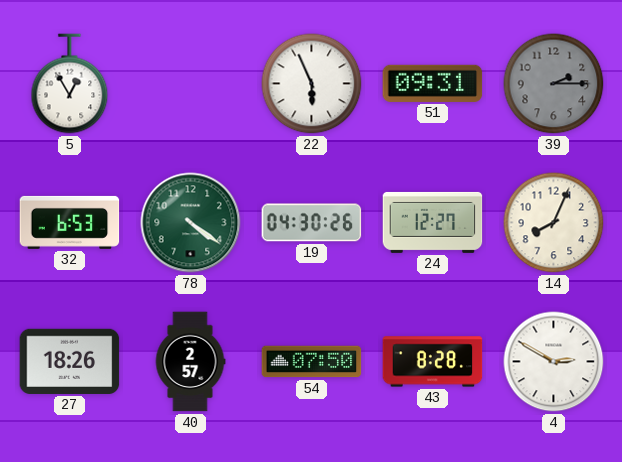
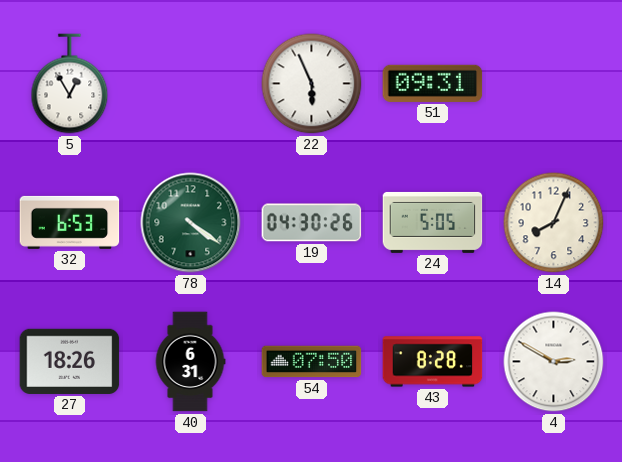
39: 2:15 -> none
24: 12:27 -> 5:05
40: 2:57 -> 6:31
